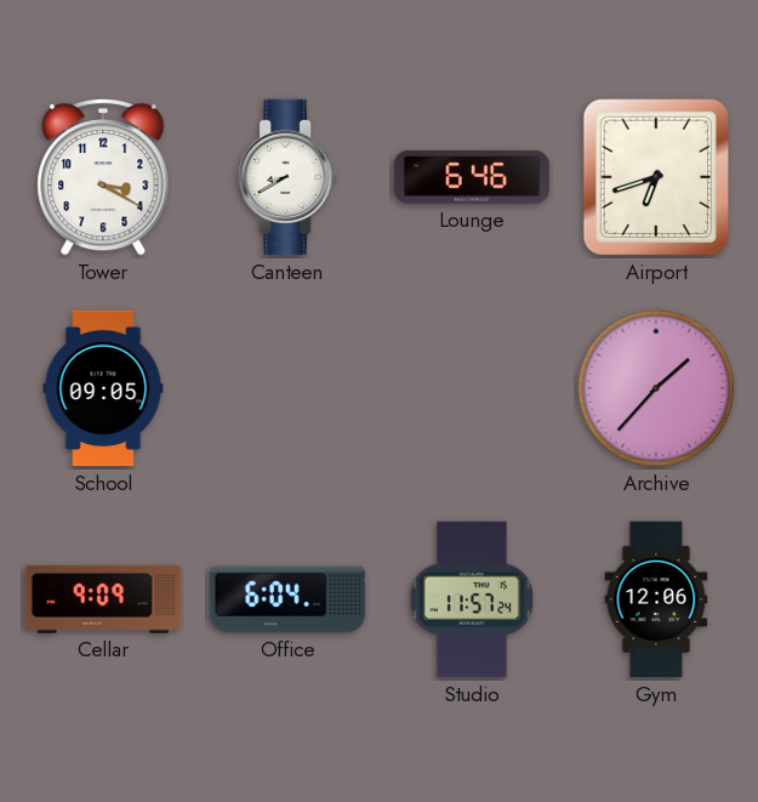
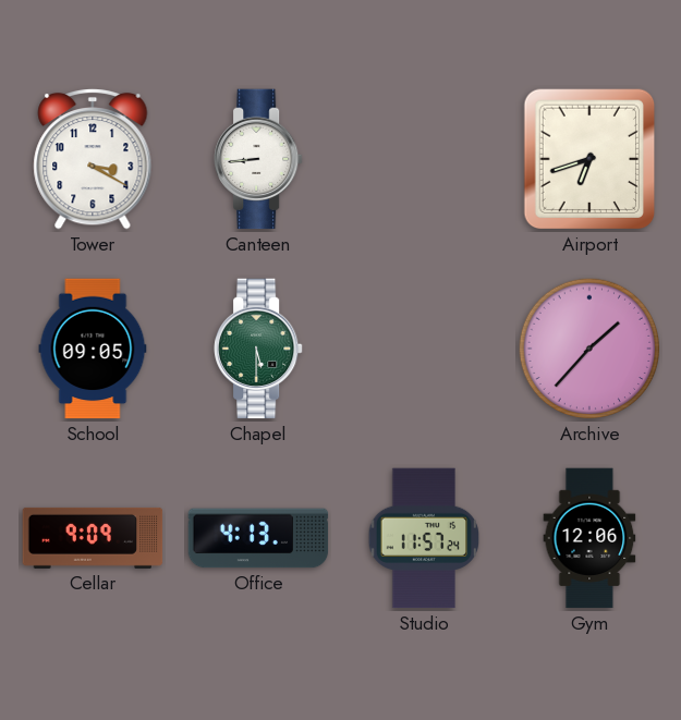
Canteen: 8:40 -> 8:44
Lounge: 6:46 -> none
Chapel: none -> 5:30
Office: 6:04 -> 4:13
